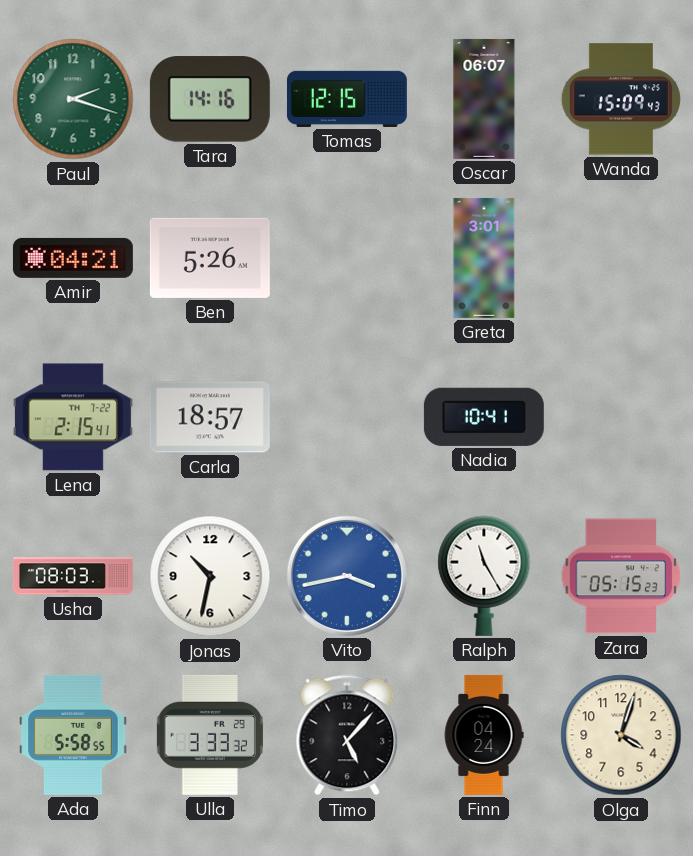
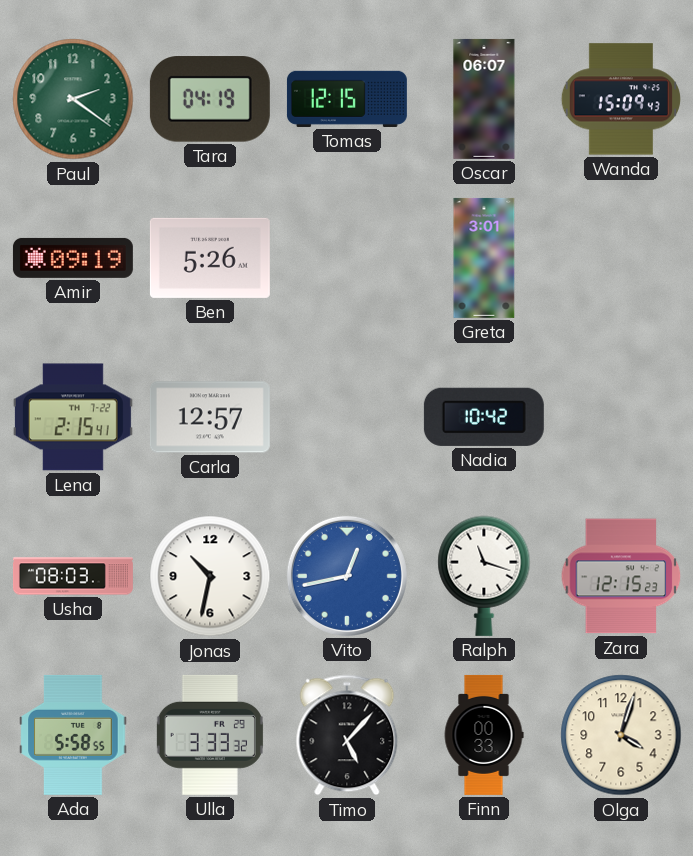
Paul: 2:18 -> 2:21
Tara: 14:16 -> 04:19
Amir: 04:21 -> 09:19
Carla: 18:57 -> 12:57
Nadia: 10:41 -> 10:42
Vito: 3:43 -> 12:43
Ralph: 11:25 -> 11:18
Zara: 05:15 -> 12:15
Finn: 04:24 -> 00:33
